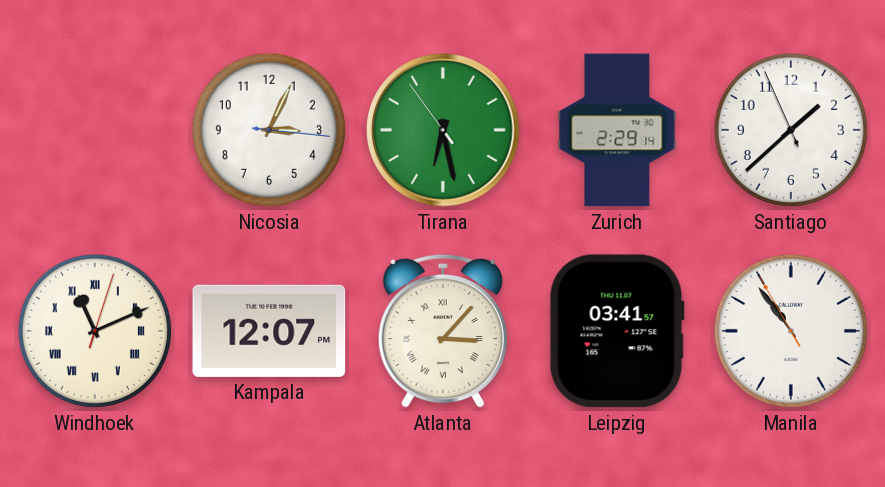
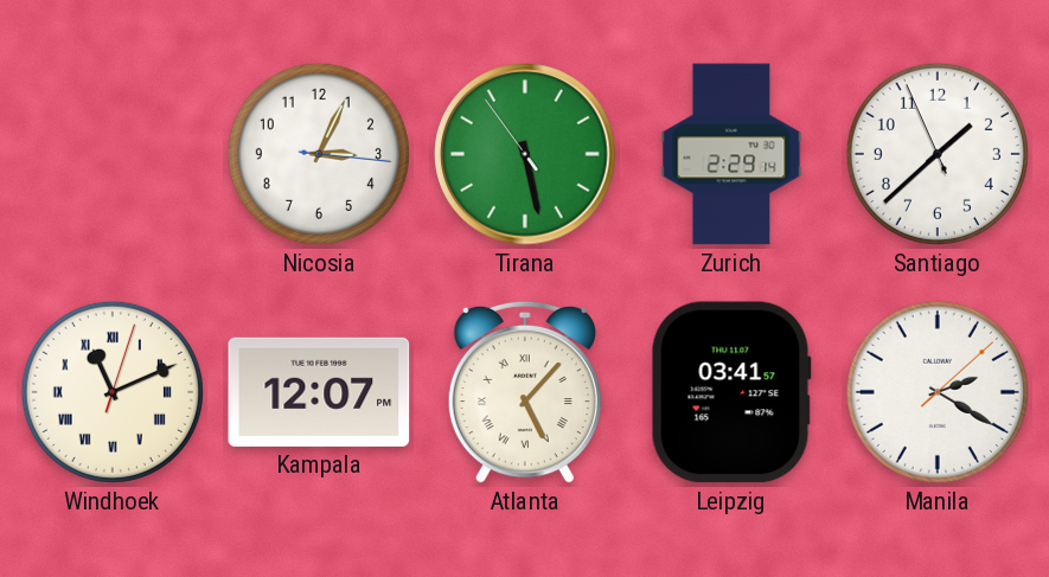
Tirana: 6:27 -> 5:27
Atlanta: 3:07 -> 5:07
Manila: 10:53 -> 2:20
